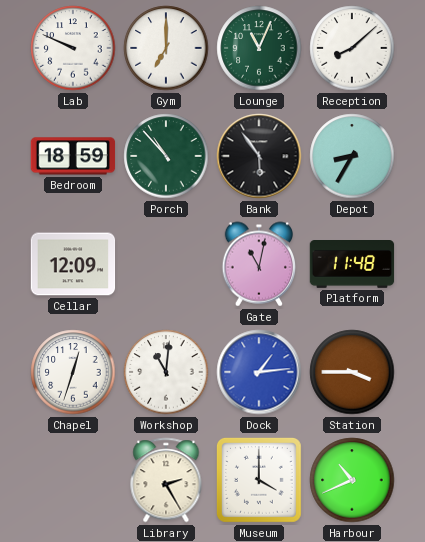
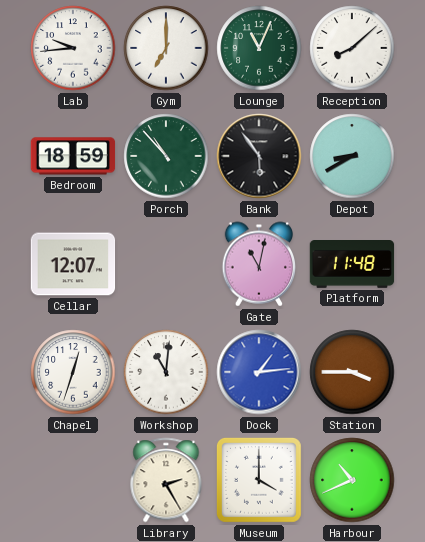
Lab: 9:49 -> 9:44
Depot: 8:35 -> 8:40
Cellar: 12:09 -> 12:07
